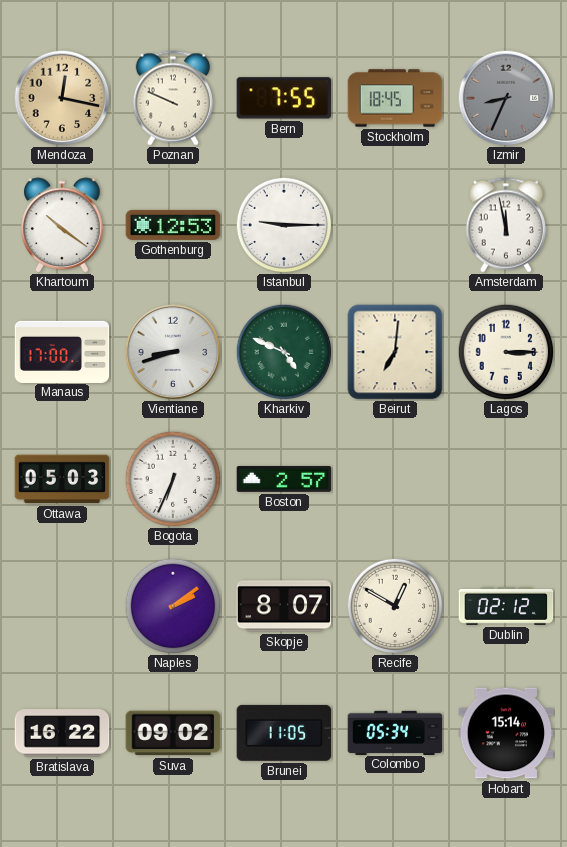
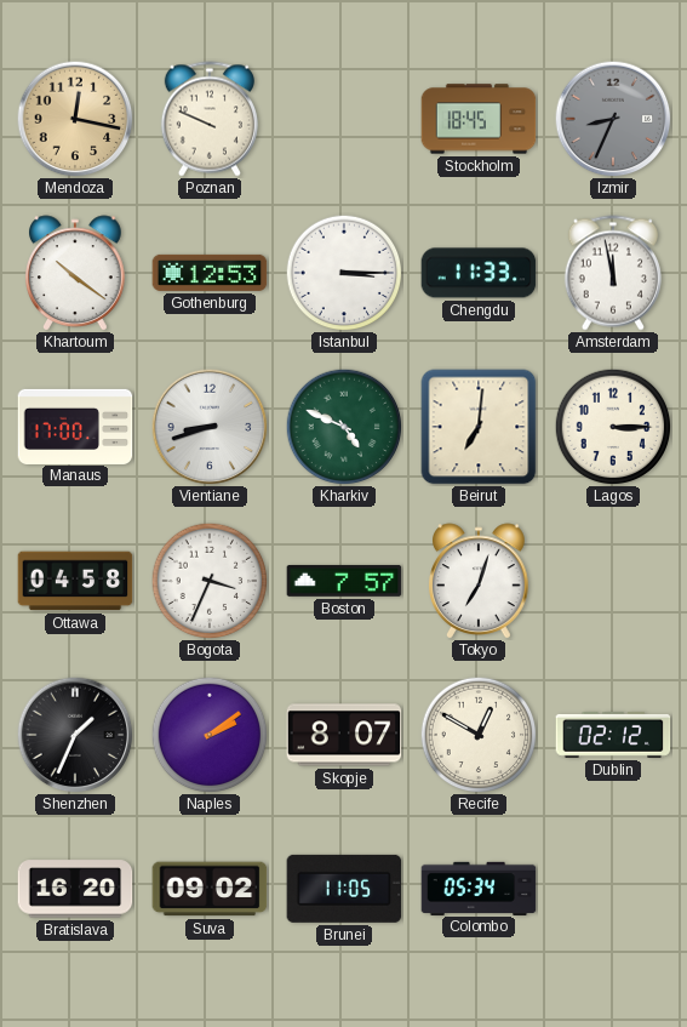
Bern: 7:55 -> none
Istanbul: 9:15 -> 3:15
Chengdu: none -> 11:33
Ottawa: 05:03 -> 04:58
Bogota: 6:34 -> 3:34
Boston: 2:57 -> 7:57
Tokyo: none -> 7:03
Shenzhen: none -> 1:34
Bratislava: 16:22 -> 16:20
Hobart: 15:14 -> none
